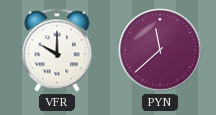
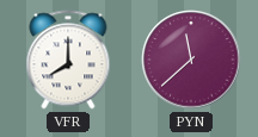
VFR: 10:00 -> 8:00
